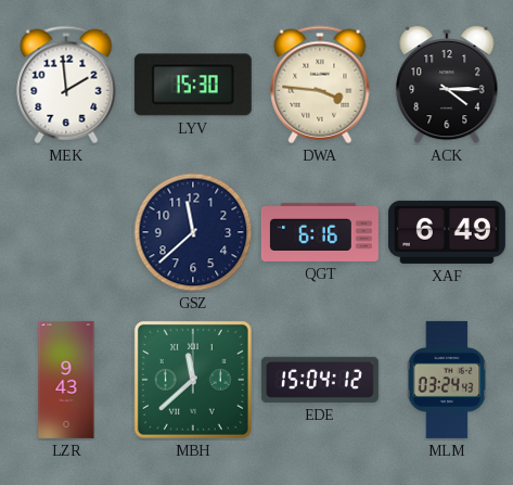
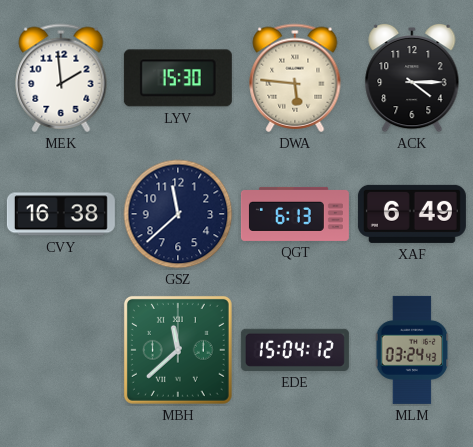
DWA: 3:46 -> 5:46
CVY: none -> 16:38
QGT: 6:16 -> 6:13
LZR: 9:43 -> none
